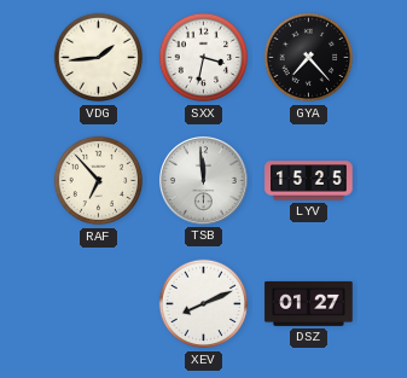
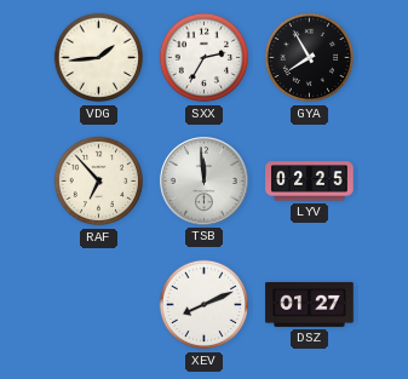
SXX: 3:32 -> 2:35
GYA: 7:23 -> 7:55
LYV: 15:25 -> 02:25
